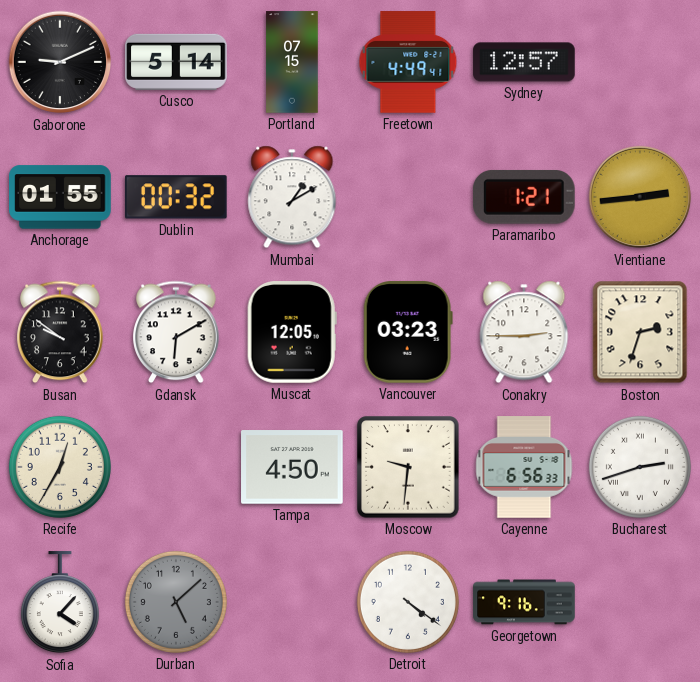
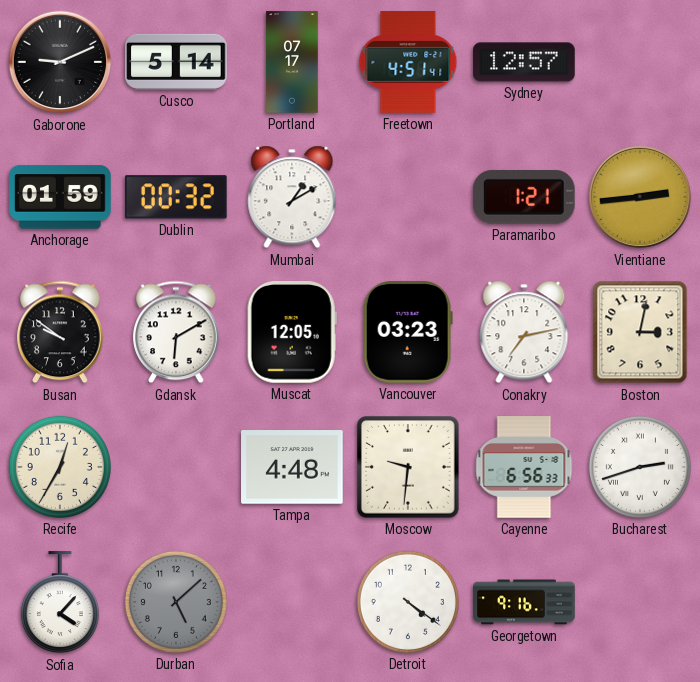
Portland: 07:15 -> 07:17
Freetown: 4:49 -> 4:51
Anchorage: 01:55 -> 01:59
Conakry: 2:45 -> 7:13
Boston: 2:33 -> 3:02
Tampa: 4:50 -> 4:48
